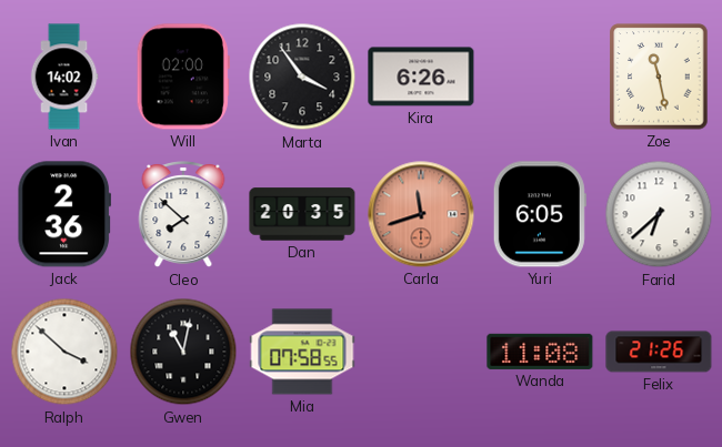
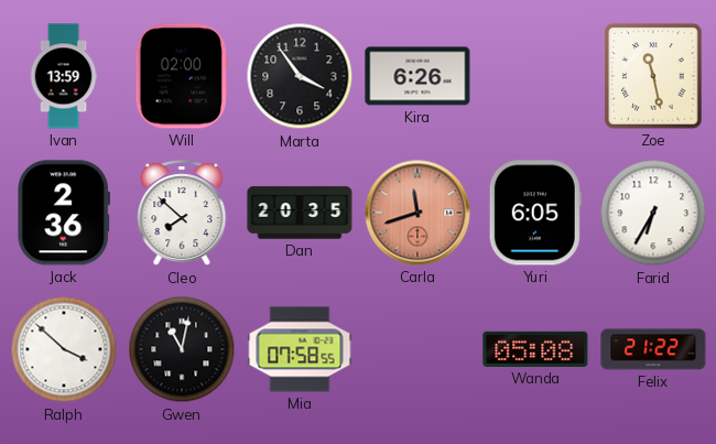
Ivan: 14:02 -> 13:59
Farid: 6:38 -> 6:35
Wanda: 11:08 -> 05:08
Felix: 21:26 -> 21:22
